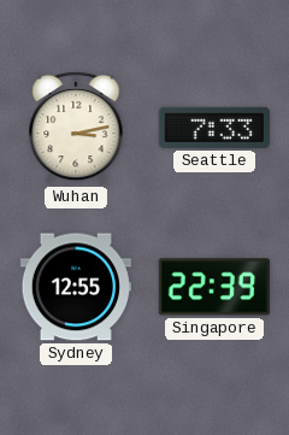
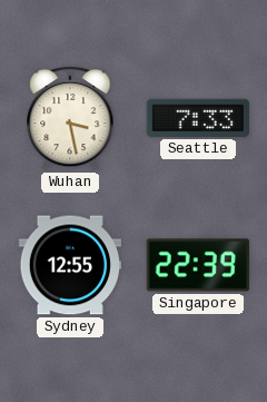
Wuhan: 3:13 -> 3:28
